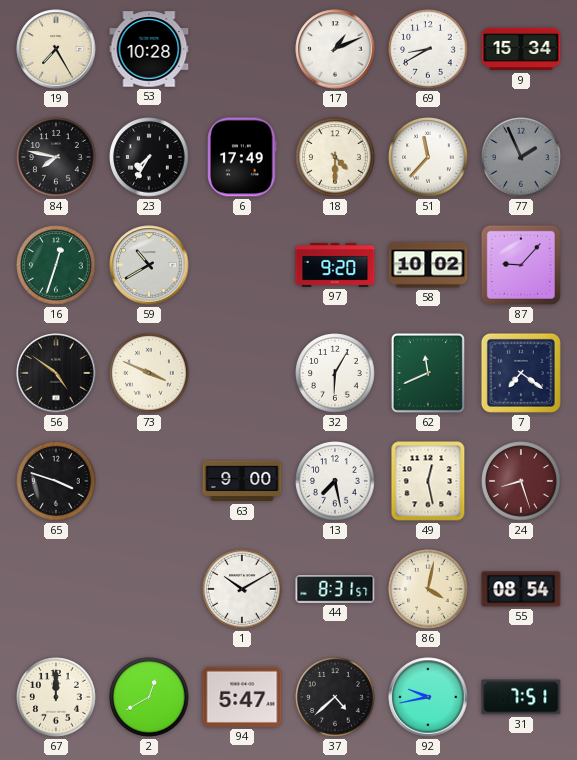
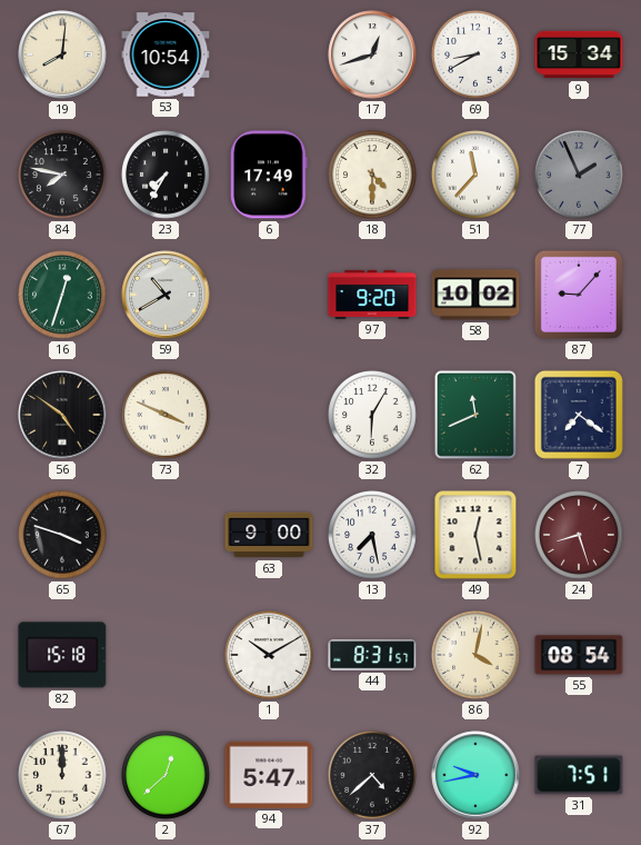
19: 7:25 -> 8:01
53: 10:28 -> 10:54
17: 1:11 -> 12:42
82: none -> 15:18
2: 12:40 -> 12:38
